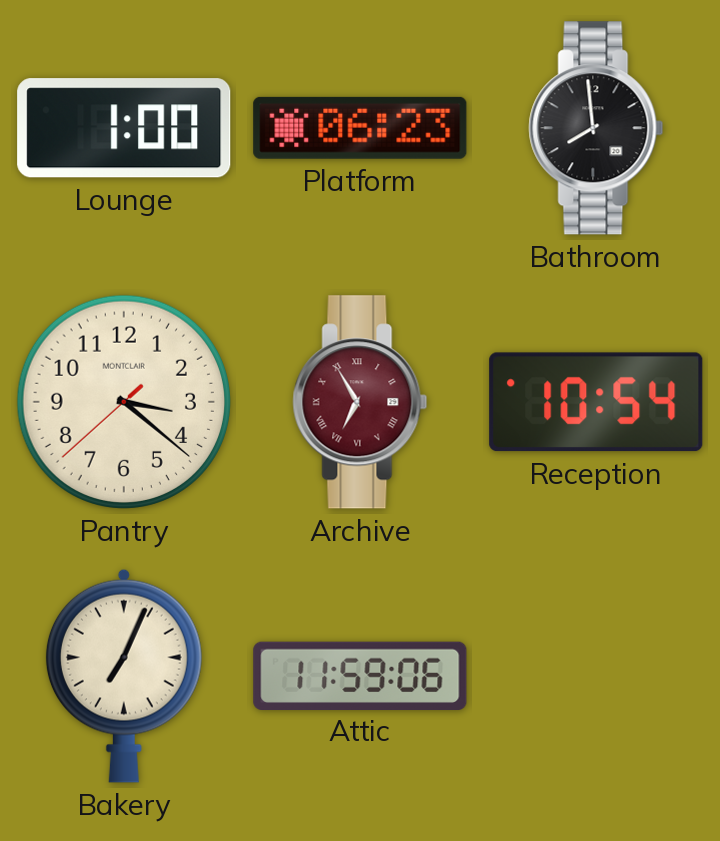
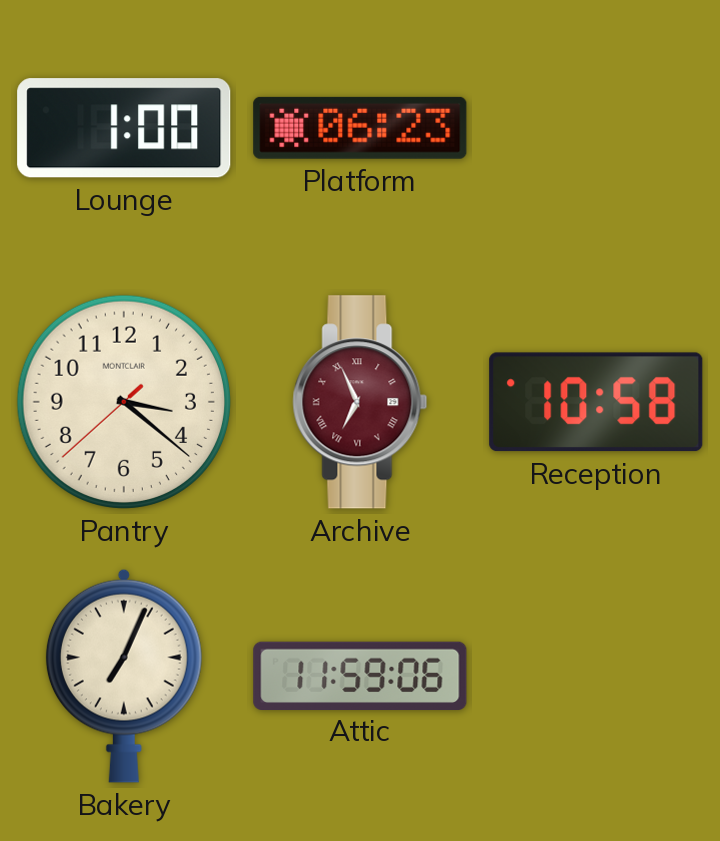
Bathroom: 7:59 -> none
Archive: 6:55 -> 6:56
Reception: 10:54 -> 10:58
